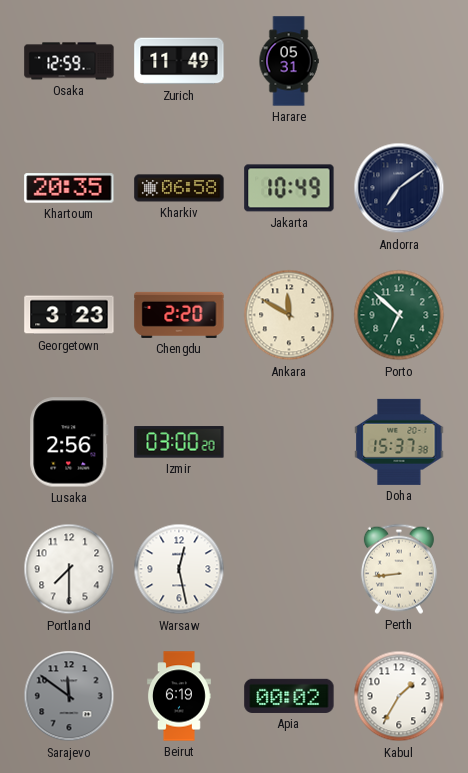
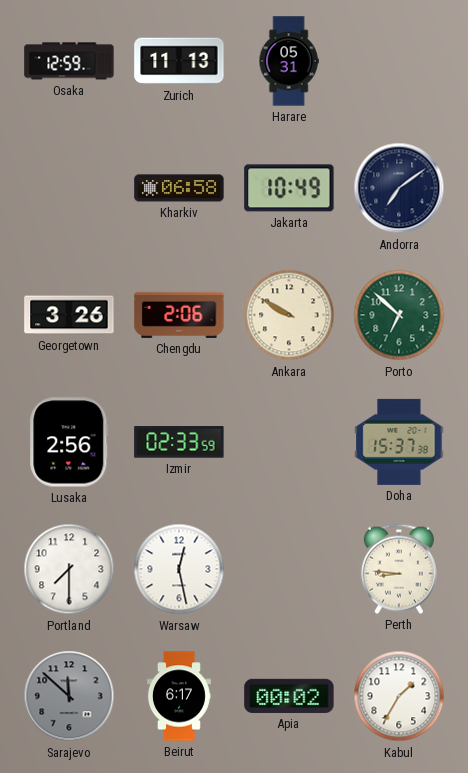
Zurich: 11:49 -> 11:13
Khartoum: 20:35 -> none
Georgetown: 3:23 -> 3:26
Chengdu: 2:20 -> 2:06
Ankara: 11:50 -> 9:50
Izmir: 03:00 -> 02:33
Perth: 8:44 -> 8:46
Sarajevo: 11:51 -> 11:52
Beirut: 6:19 -> 6:17
